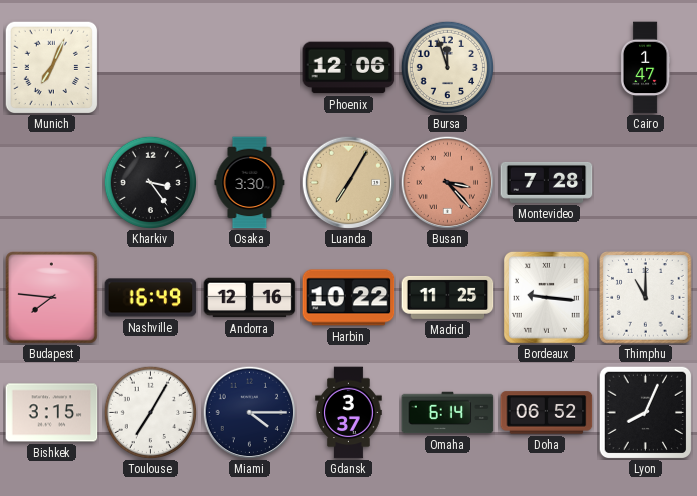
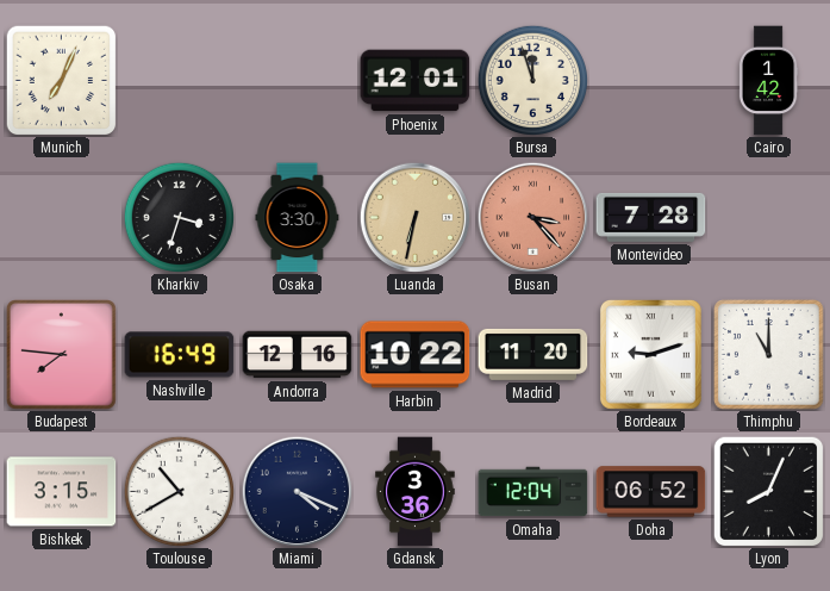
Phoenix: 12:06 -> 12:01
Cairo: 1:47 -> 1:42
Kharkiv: 3:24 -> 3:33
Luanda: 7:05 -> 6:32
Madrid: 11:25 -> 11:20
Bordeaux: 9:16 -> 9:12
Toulouse: 7:05 -> 10:40
Miami: 4:15 -> 4:19
Gdansk: 3:37 -> 3:36
Omaha: 6:14 -> 12:04
